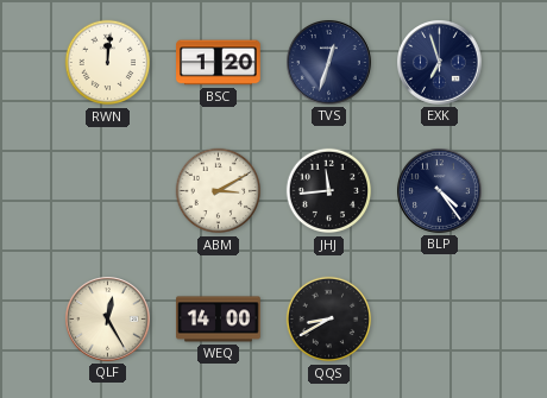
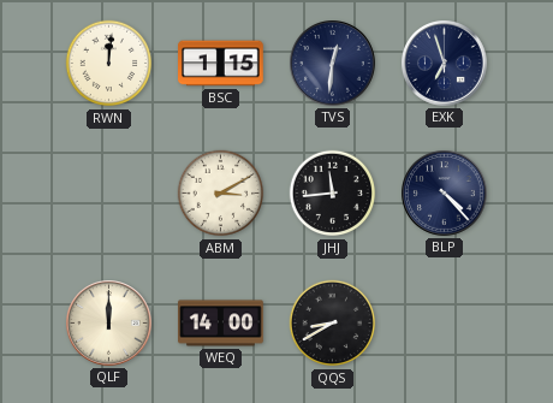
BSC: 1:20 -> 1:15
TVS: 12:33 -> 12:31
BLP: 4:24 -> 4:23
QLF: 12:25 -> 12:00
